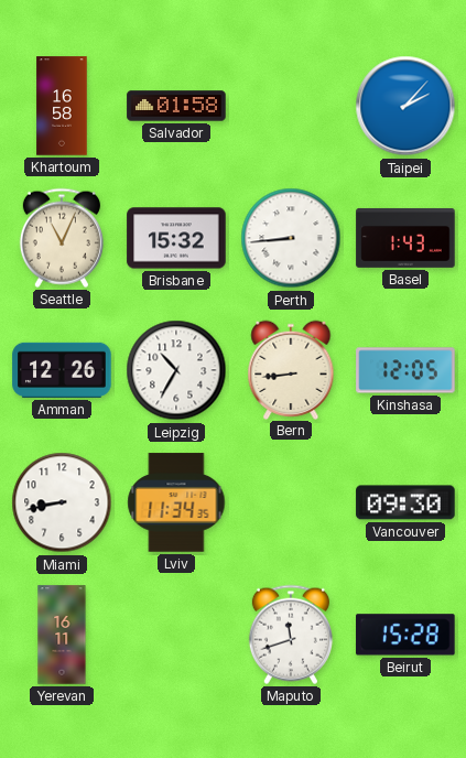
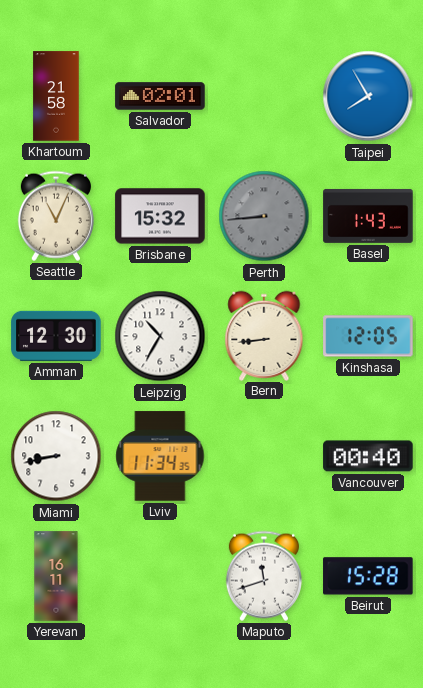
Khartoum: 16:58 -> 21:58
Salvador: 01:58 -> 02:01
Taipei: 2:07 -> 7:55
Perth dial: white -> grey
Amman: 12:26 -> 12:30
Vancouver: 09:30 -> 00:40
